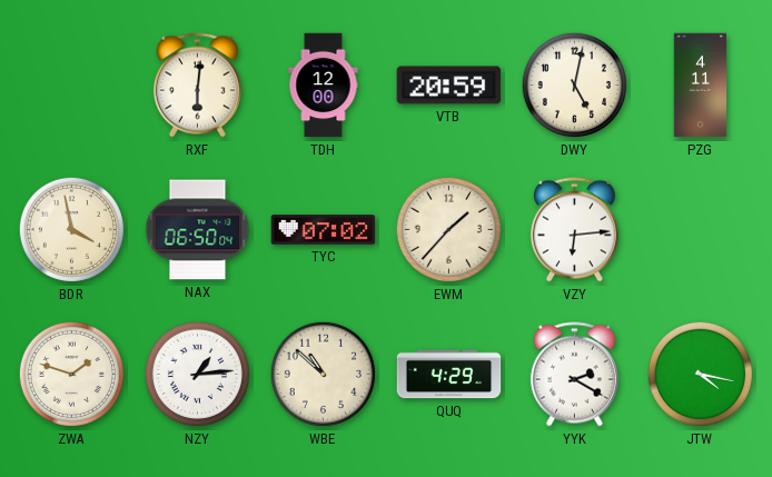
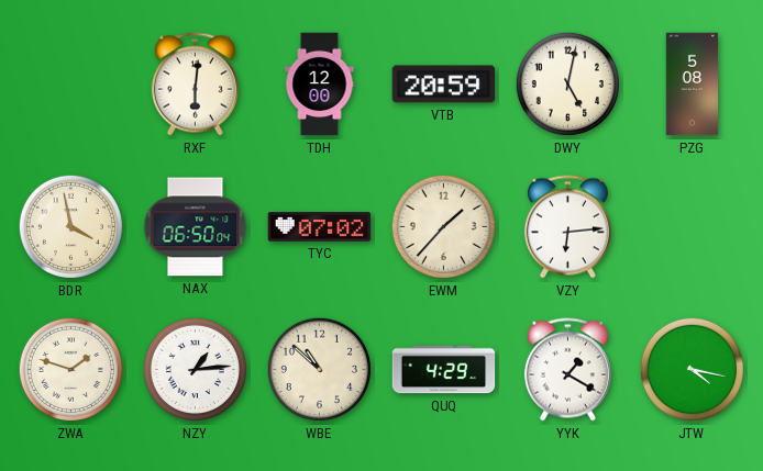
PZG: 4:11 -> 5:08
YYK: 2:20 -> 1:20
